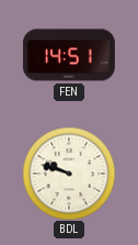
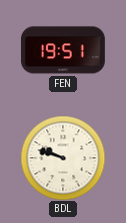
FEN: 14:51 -> 19:51
